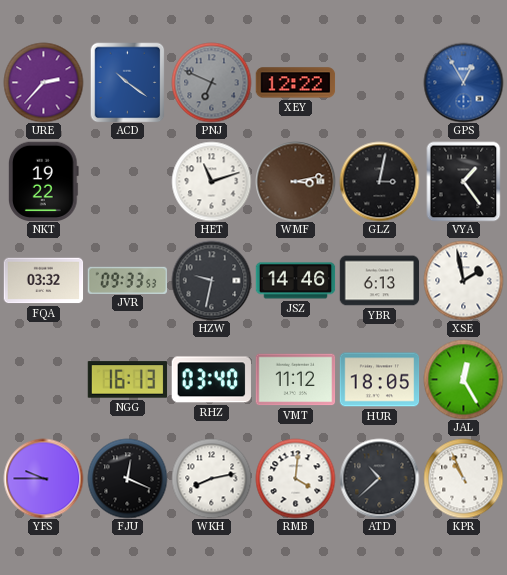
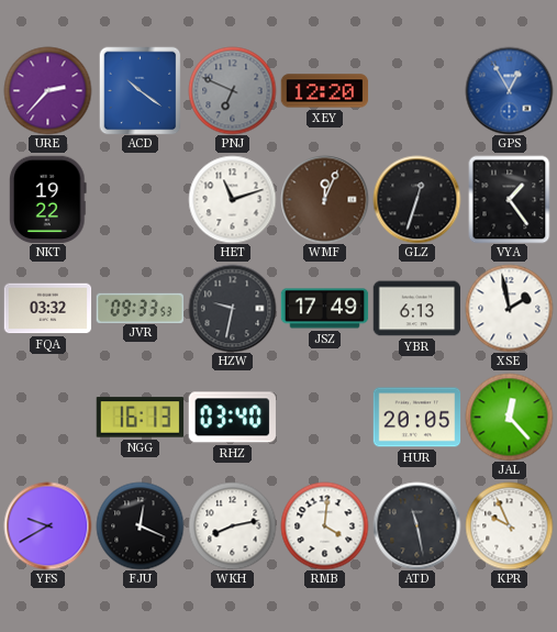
XEY: 12:22 -> 12:20
WMF: 3:13 -> 12:04
GLZ: 3:02 -> 12:33
JSZ: 14:46 -> 17:49
VMT: 11:12 -> none
HUR: 18:05 -> 20:05
JAL: 12:25 -> 12:23
YFS: 9:45 -> 9:40
ATD: 10:38 -> 11:28
KPR: 10:56 -> 9:56
